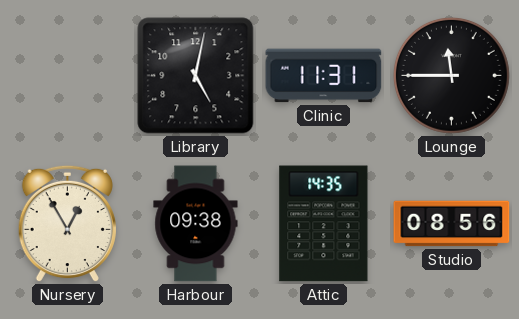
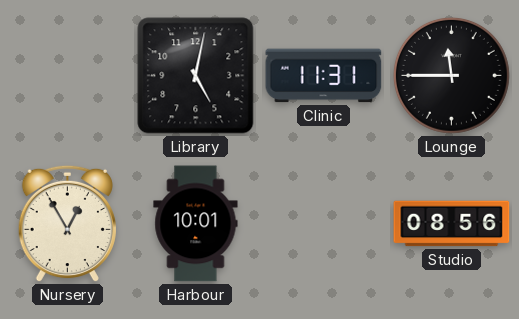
Harbour: 09:38 -> 10:01
Attic: 14:35 -> none
